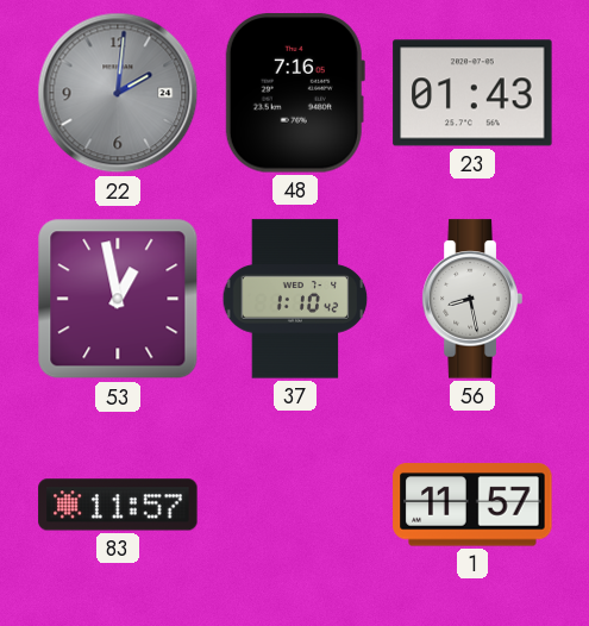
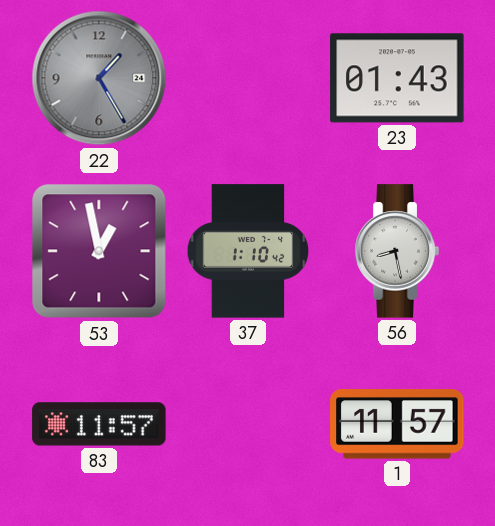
22: 2:01 -> 1:25
48: 7:16 -> none
